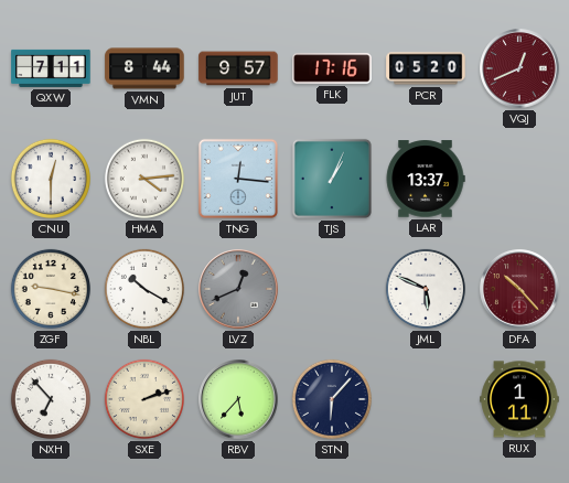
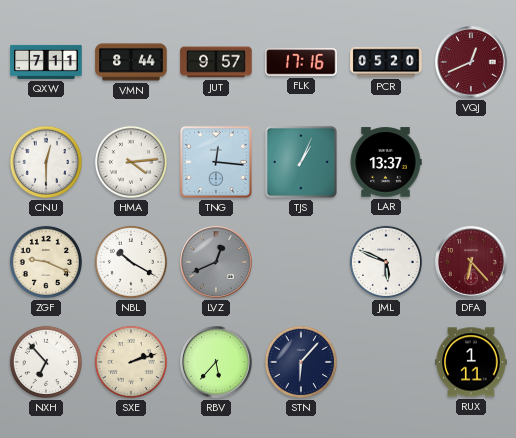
ZGF: 9:17 -> 9:19
DFA: 10:23 -> 6:23
